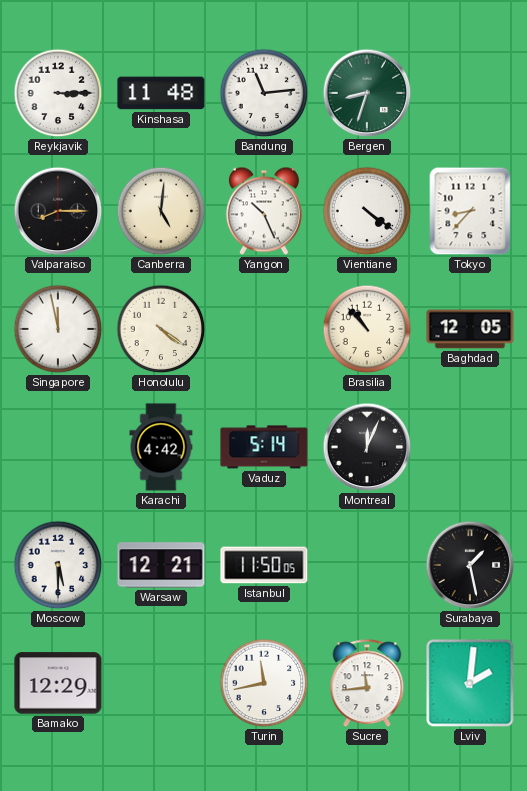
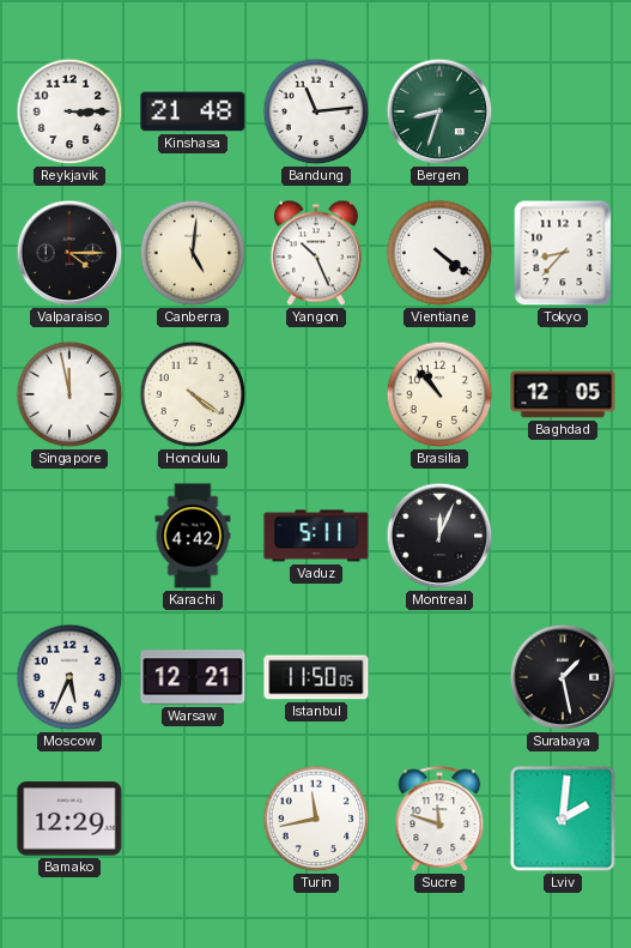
Kinshasa: 11:48 -> 21:48
Valparaiso: 8:15 -> 4:15
Vaduz: 5:14 -> 5:11
Moscow: 5:30 -> 5:34
Sucre: 11:44 -> 11:48
